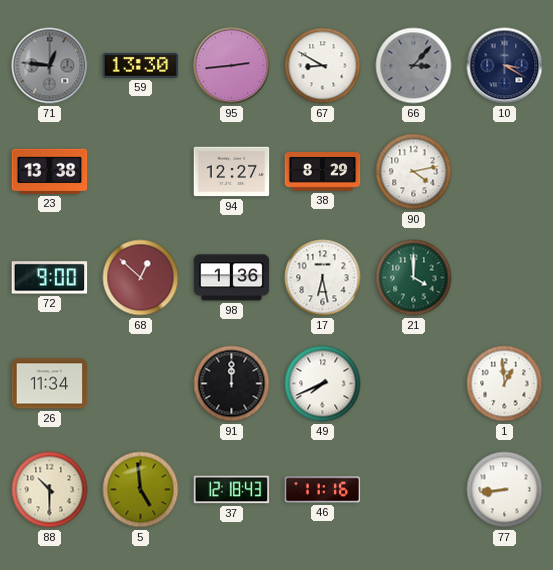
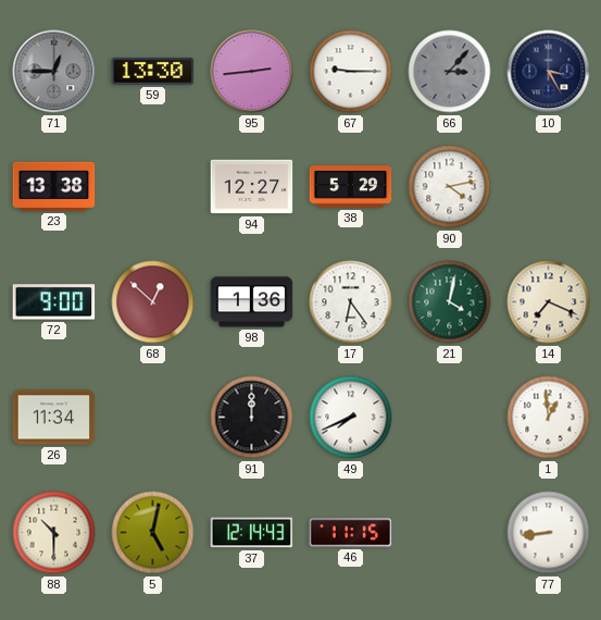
71: 12:46 -> 12:45
67: 8:50 -> 9:15
10: 3:20 -> 3:25
38: 8:29 -> 5:29
17: 6:28 -> 6:24
21: 4:00 -> 4:02
14: none -> 7:19
5: 4:59 -> 5:02
37: 12:18 -> 12:14
46: 11:16 -> 11:15
